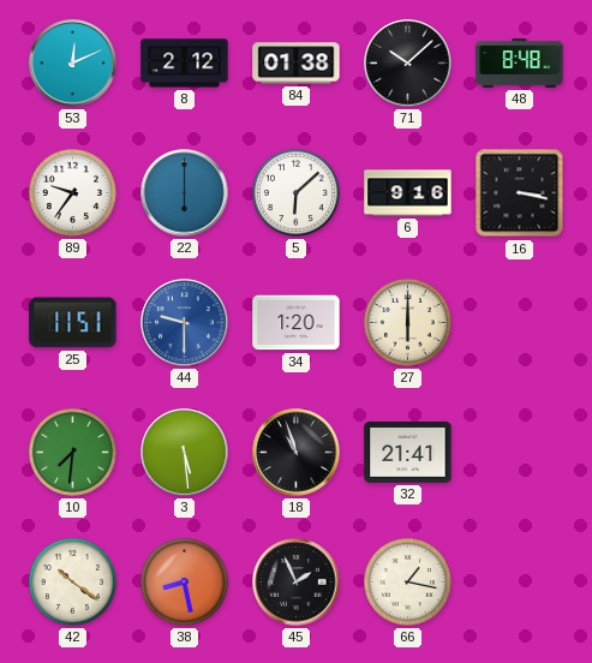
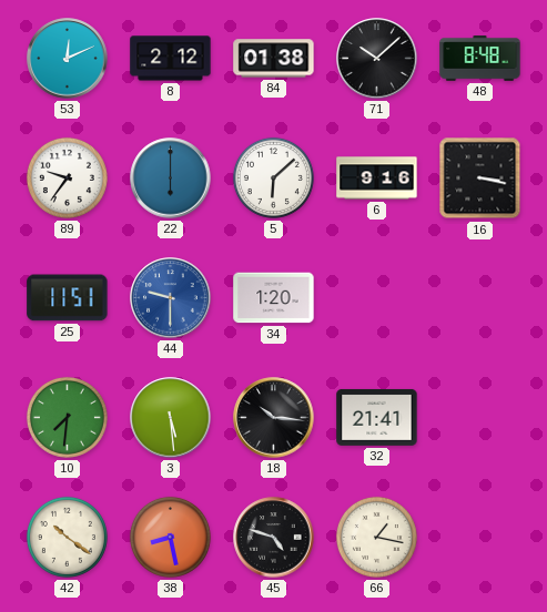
27: 6:00 -> none
18: 10:57 -> 10:16
45: 1:56 -> 4:48
